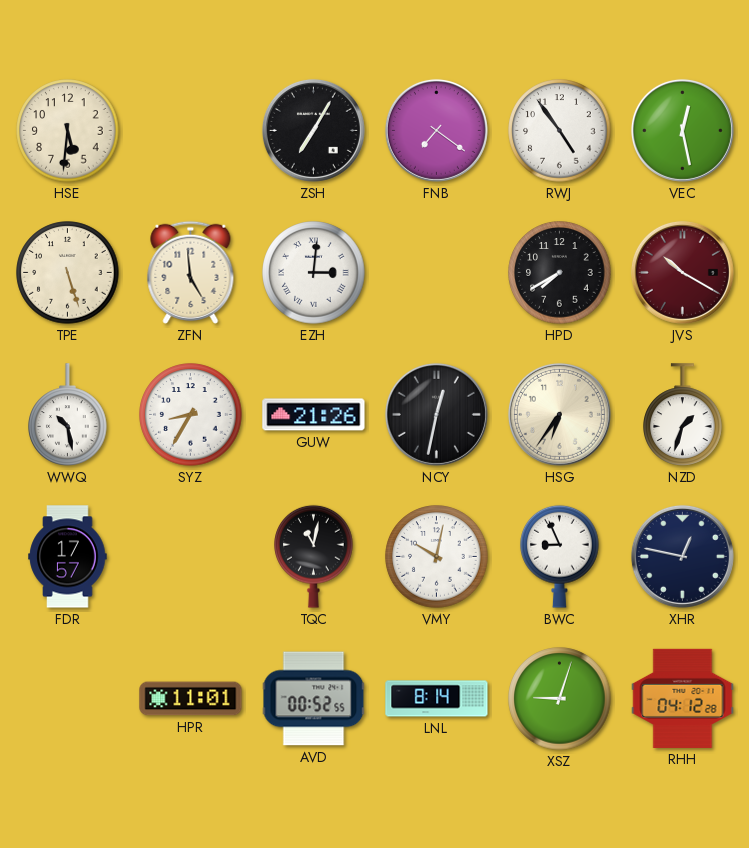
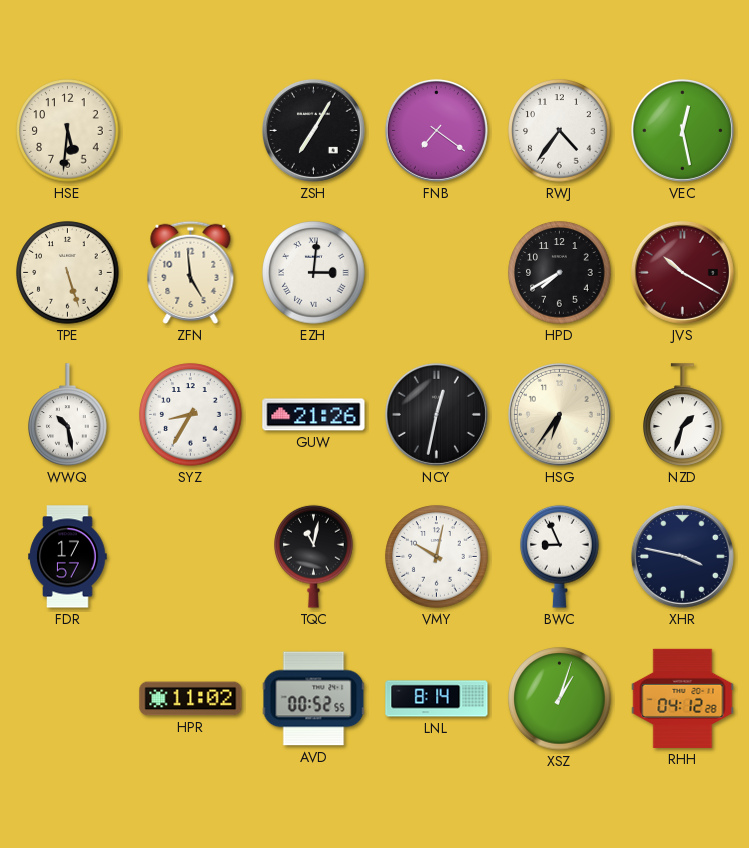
RWJ: 4:54 -> 4:36
XHR: 12:47 -> 3:47
HPR: 11:01 -> 11:02
XSZ: 9:03 -> 1:03
